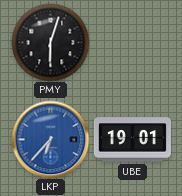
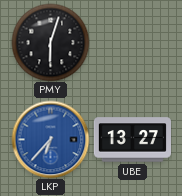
UBE: 19:01 -> 13:27
